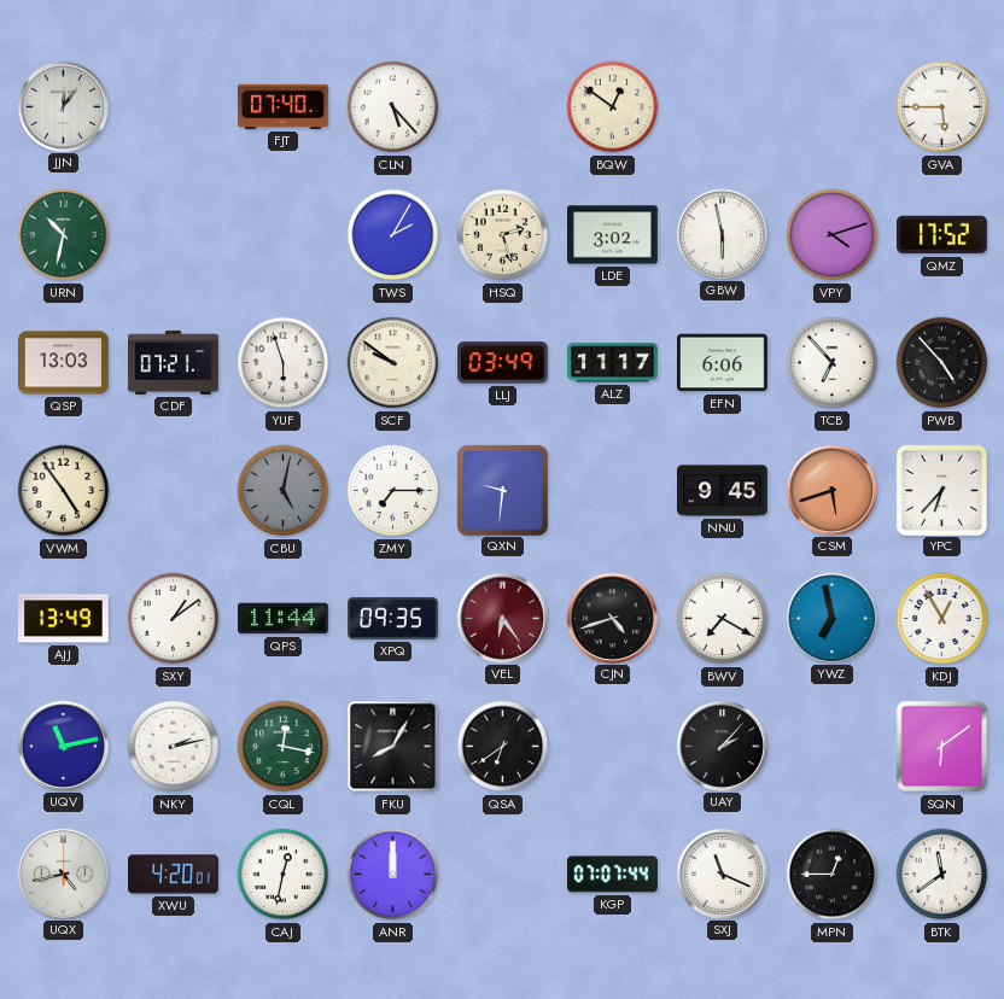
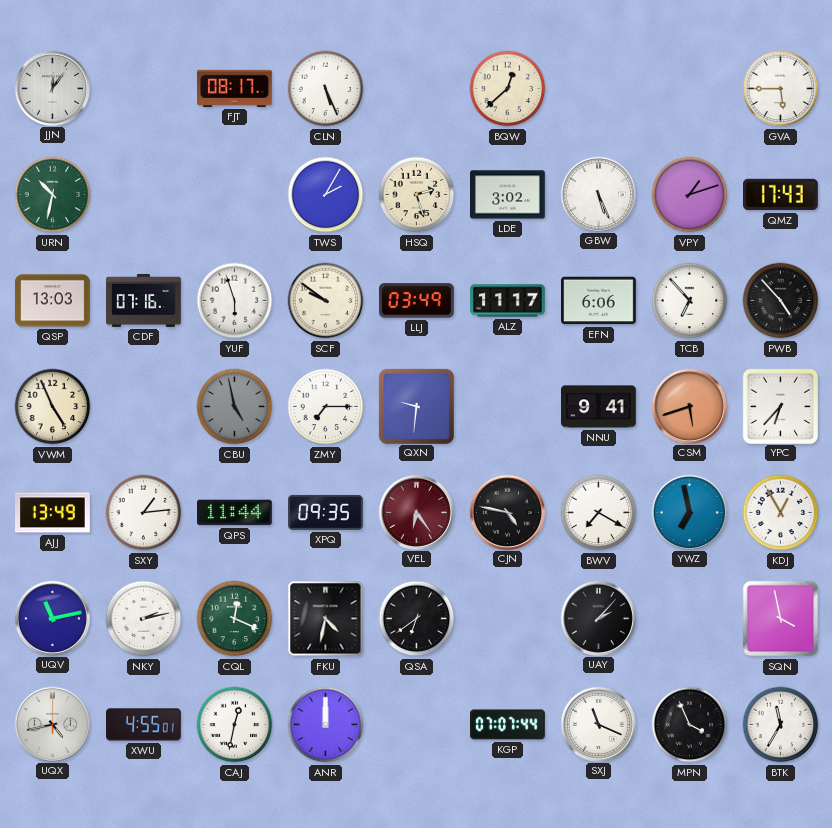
FJT: 07:40 -> 08:17
CLN: 5:23 -> 5:26
BQW: 12:51 -> 12:38
GBW: 5:58 -> 5:26
VPY: 4:12 -> 1:12
QMZ: 17:52 -> 17:43
CDF: 07:21 -> 07:16
VWM: 4:54 -> 4:56
CBU: 5:02 -> 4:58
NNU: 9:45 -> 9:41
SXY: 1:09 -> 1:14
CJN: 4:42 -> 4:47
CQL: 12:17 -> 12:19
FKU: 8:05 -> 4:32
SQN: 6:09 -> 3:58
XWU: 4:20 -> 4:55
MPN: 12:45 -> 3:56
BTK: 11:39 -> 11:35
